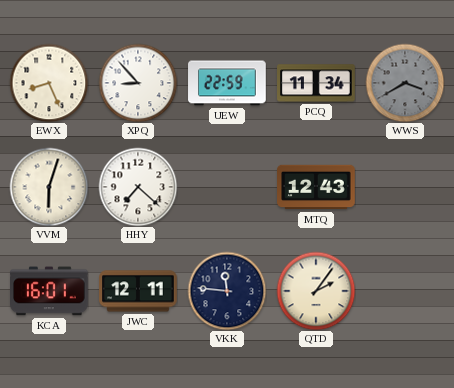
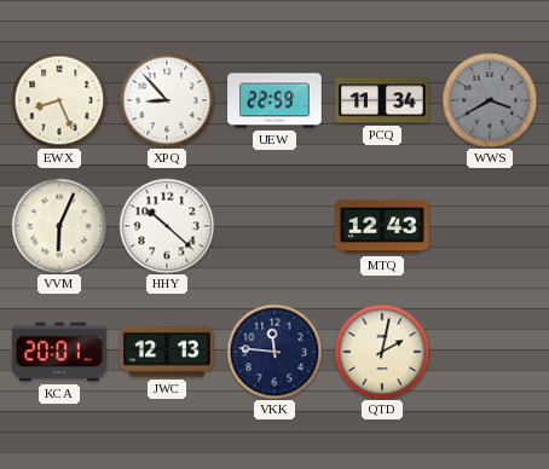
VVM: 6:03 -> 6:04
HHY: 7:22 -> 10:22
KCA: 16:01 -> 20:01
JWC: 12:11 -> 12:13
QTD: 2:06 -> 2:02
